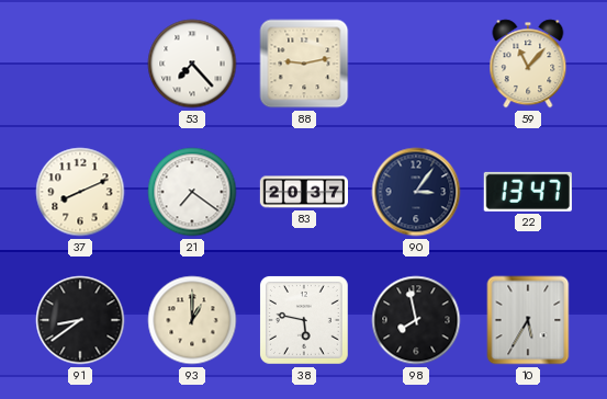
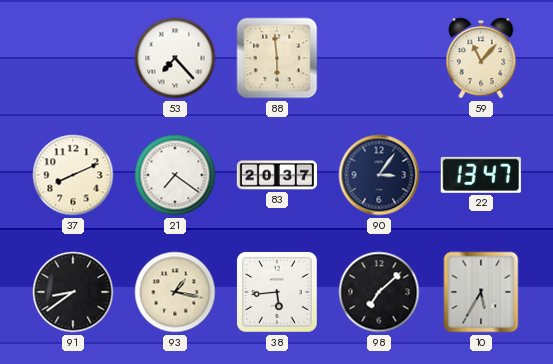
88: 9:13 -> 5:59
93: 1:00 -> 1:17
38: 5:47 -> 5:44
98: 7:58 -> 7:08
